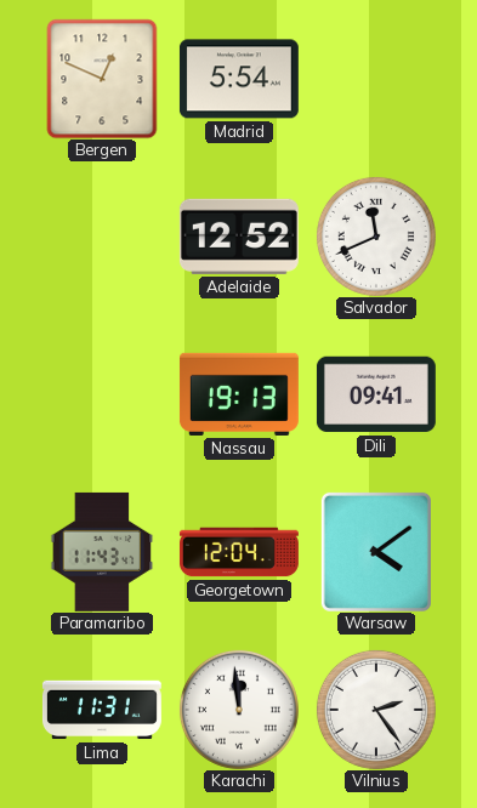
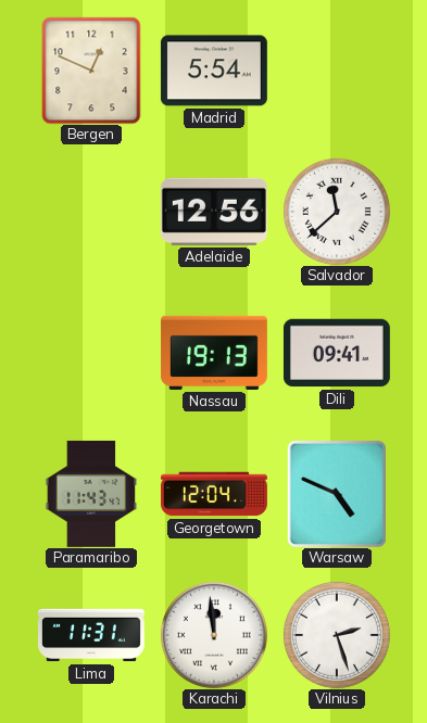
Adelaide: 12:52 -> 12:56
Salvador: 11:41 -> 11:38
Warsaw: 4:09 -> 4:49
Vilnius: 2:24 -> 2:27
